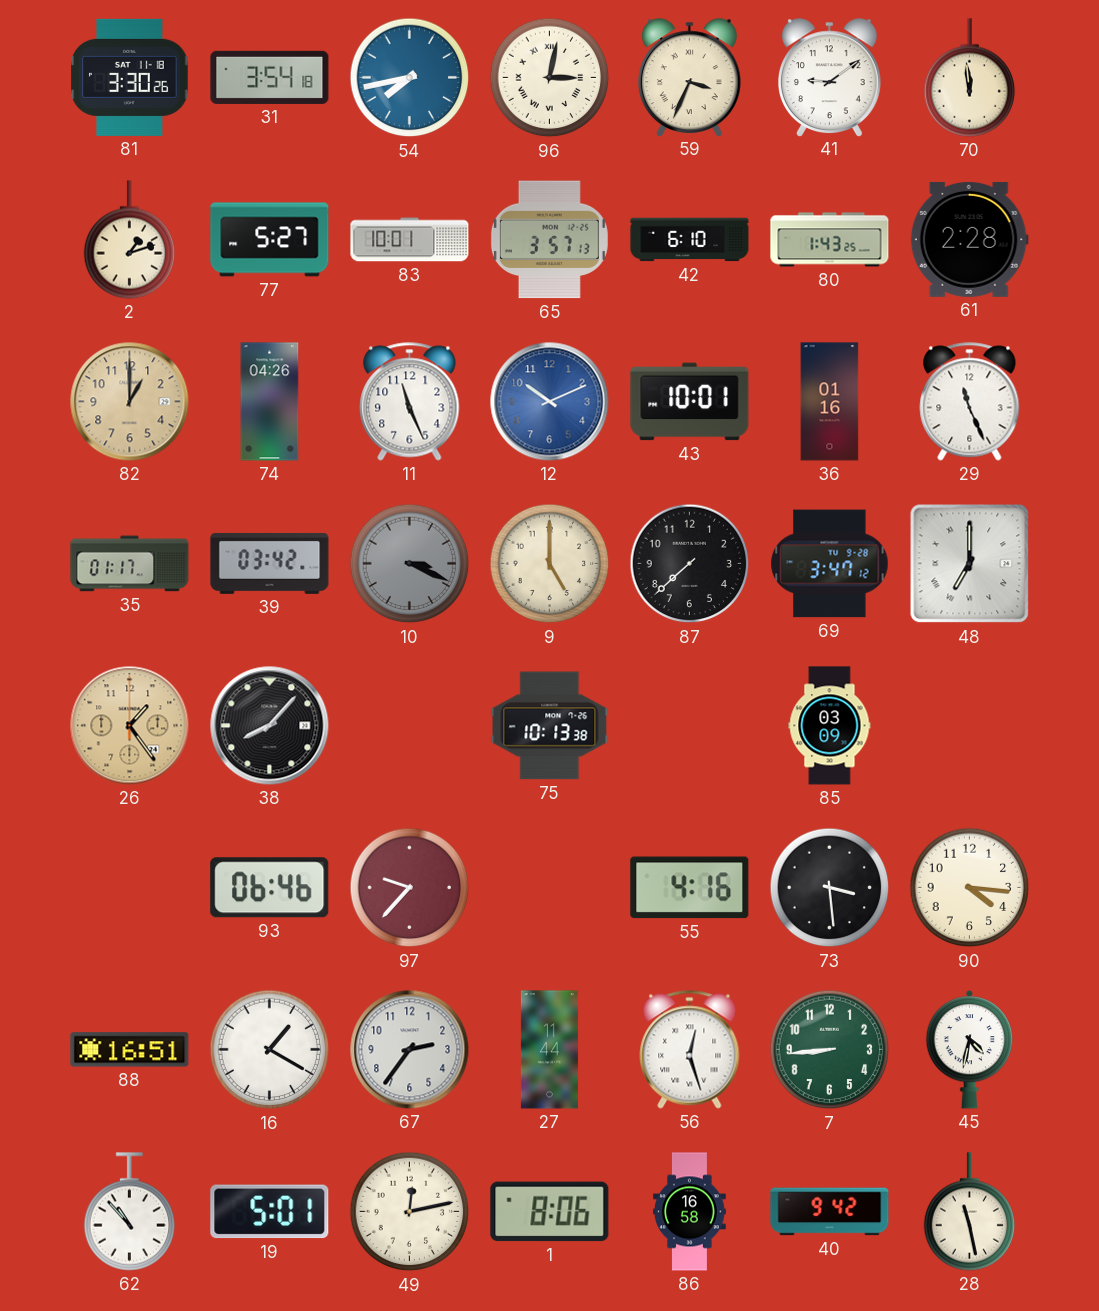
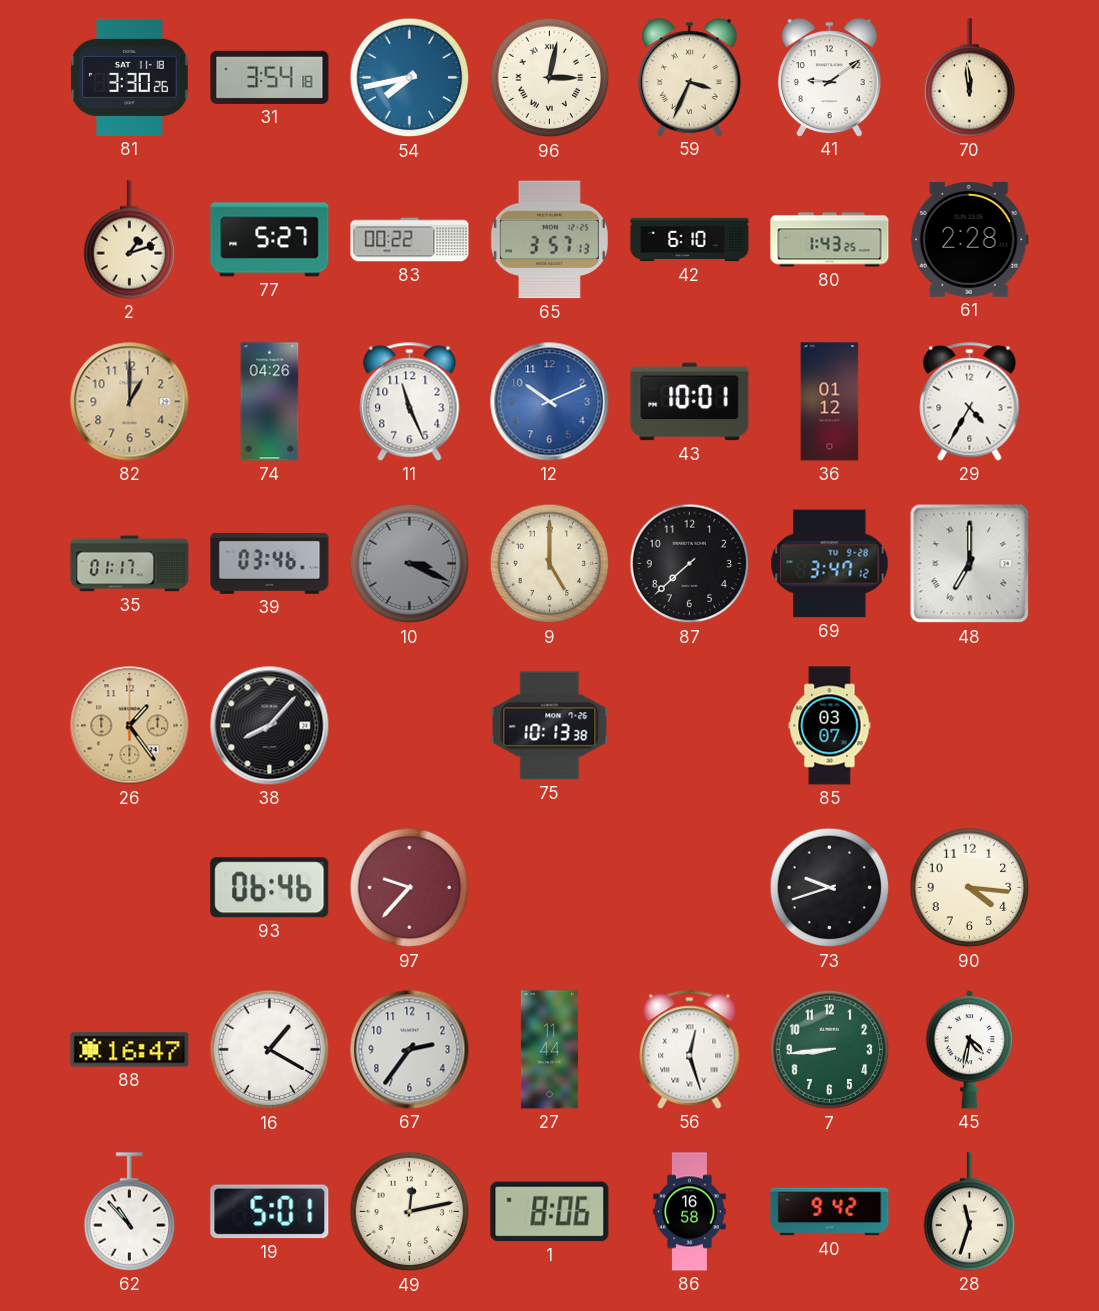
83: 10:01 -> 00:22
36: 01:16 -> 01:12
29: 11:26 -> 4:35
39: 03:42 -> 03:46
85: 03:09 -> 03:07
55: 4:16 -> none
73: 3:29 -> 9:42
88: 16:51 -> 16:47
28: 11:28 -> 11:33
